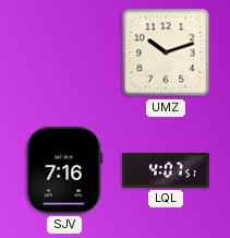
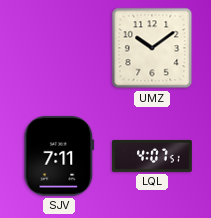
UMZ: 10:12 -> 10:09
SJV: 7:16 -> 7:11
